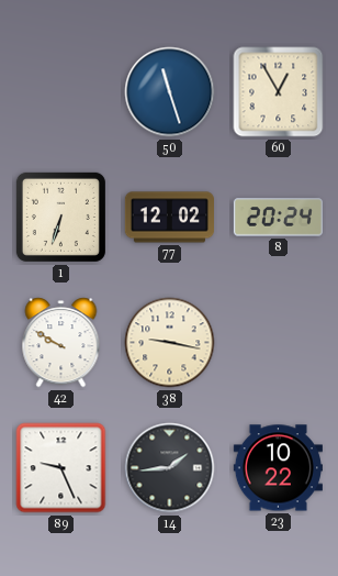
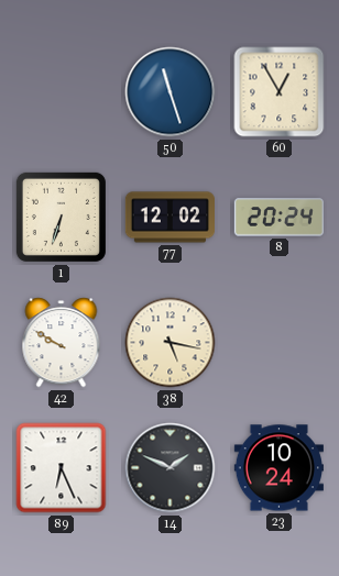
38: 9:17 -> 5:17
89: 9:26 -> 6:26
14: 1:44 -> 1:49
23: 10:22 -> 10:24
